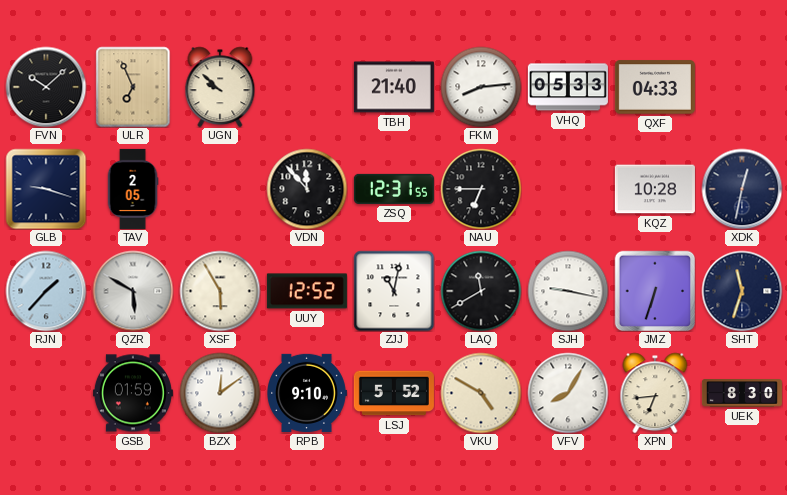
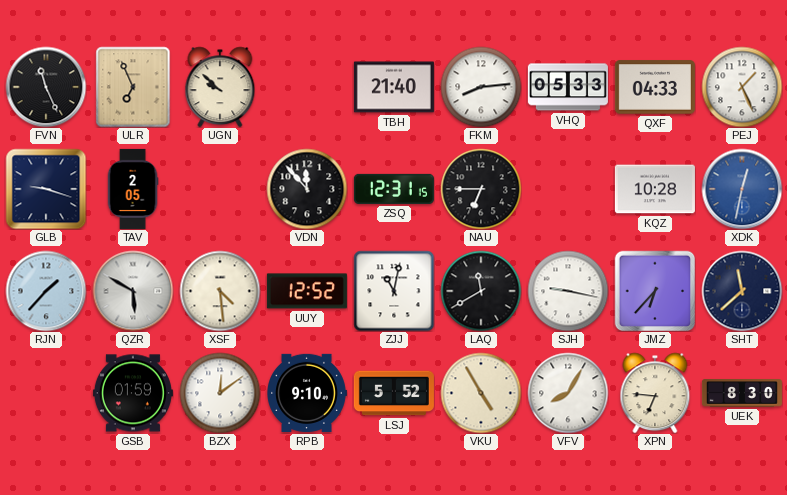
FVN: 10:08 -> 11:26
PEJ: none -> 1:26
ZSQ: 12:31:55 -> 12:31:15
XDK dial: navy -> blue
XSF: 5:55 -> 4:29
JMZ: 6:33 -> 6:37
SHT: 11:33 -> 11:38
VKU: 4:50 -> 4:55
XPN: 6:44 -> 6:46
